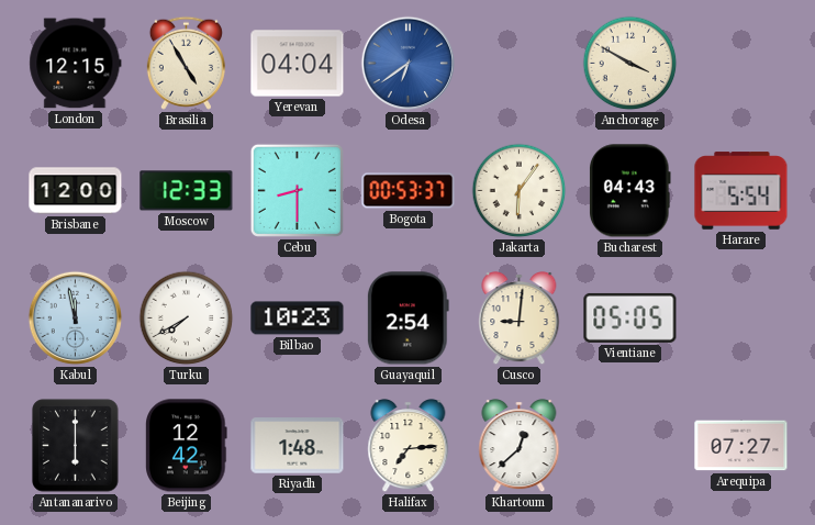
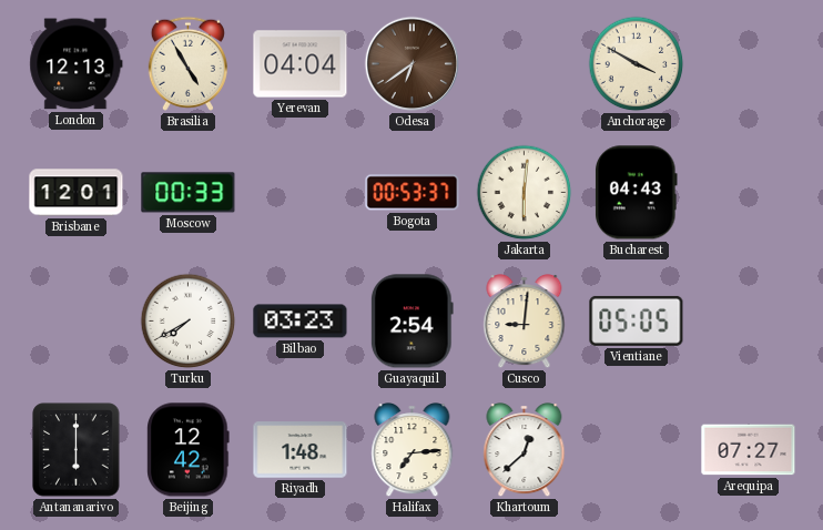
London: 12:15 -> 12:13
Odesa dial: blue -> brown
Brisbane: 12:00 -> 12:01
Moscow: 12:33 -> 00:33
Cebu: 8:30 -> none
Jakarta: 6:06 -> 6:01
Harare: 5:54 -> none
Kabul: 11:58 -> none
Bilbao: 10:23 -> 03:23
